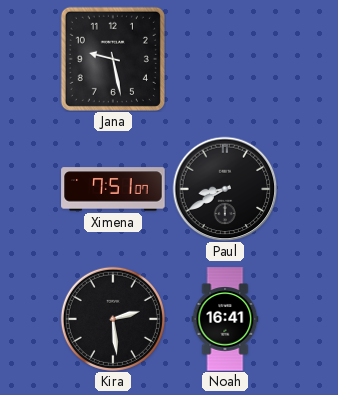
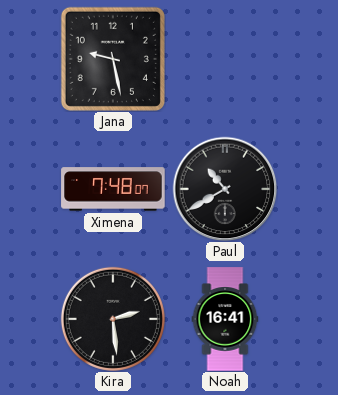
Ximena: 7:51 -> 7:48
Paul: 8:40 -> 10:40
